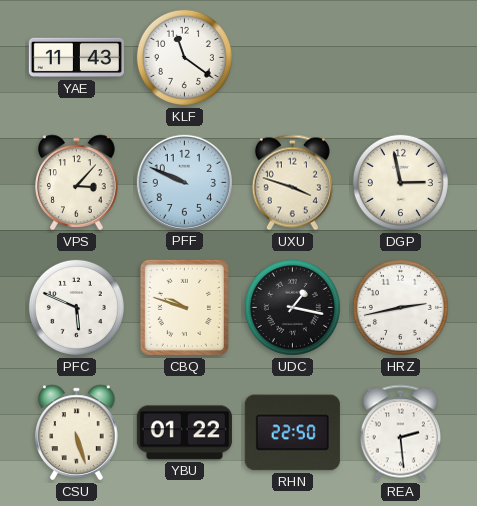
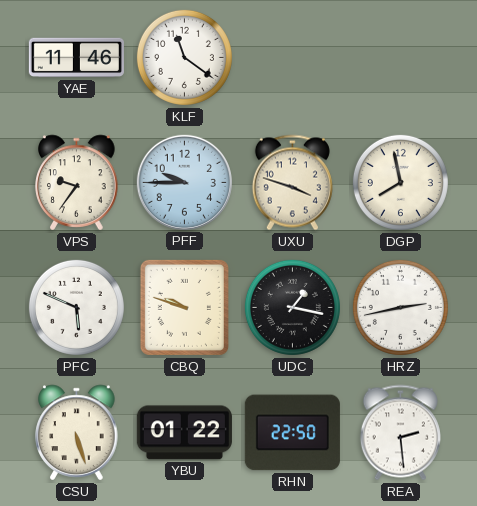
YAE: 11:43 -> 11:46
VPS: 3:07 -> 9:36
PFF: 9:49 -> 9:45
DGP: 2:58 -> 7:58
